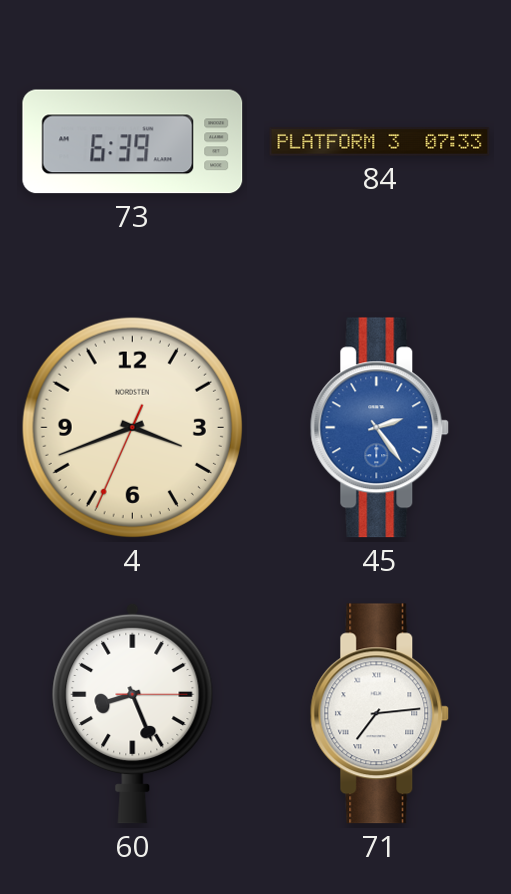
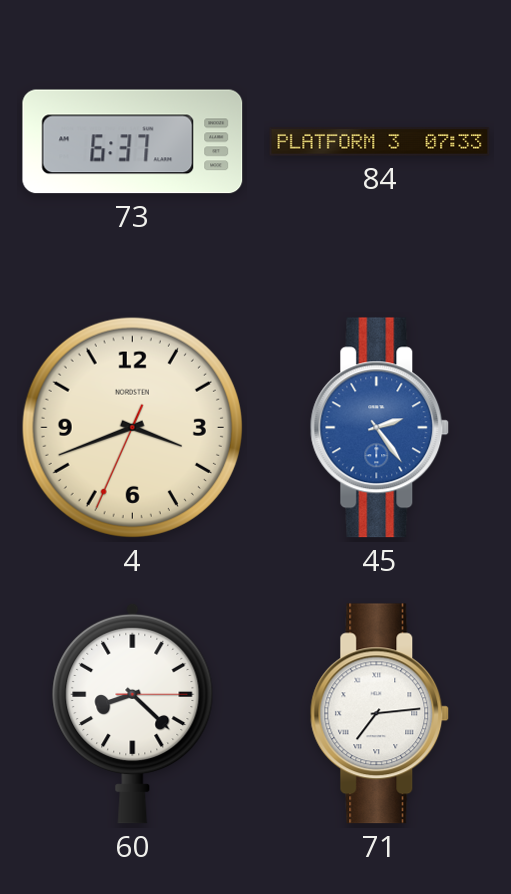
73: 6:39 -> 6:37
60: 8:26 -> 8:22
